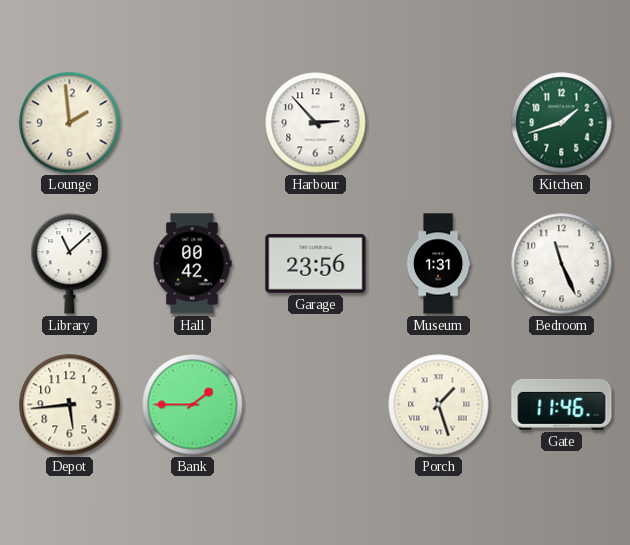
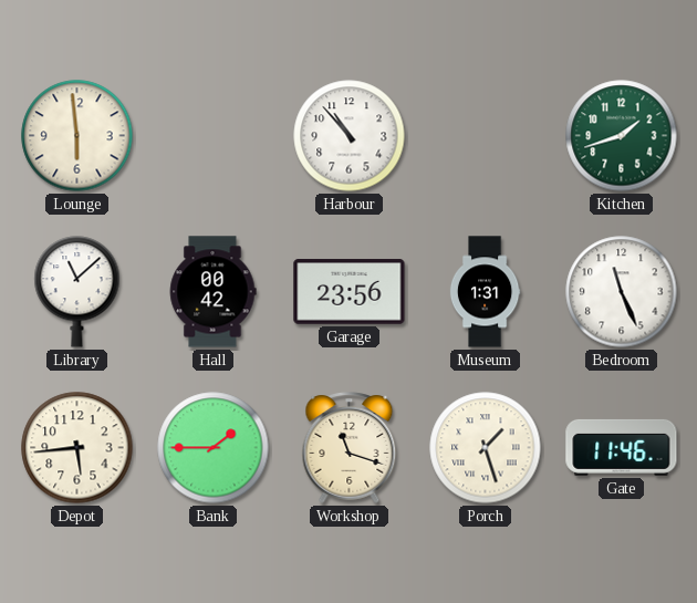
Lounge: 1:59 -> 5:59
Harbour: 2:53 -> 10:53
Workshop: none -> 11:18
